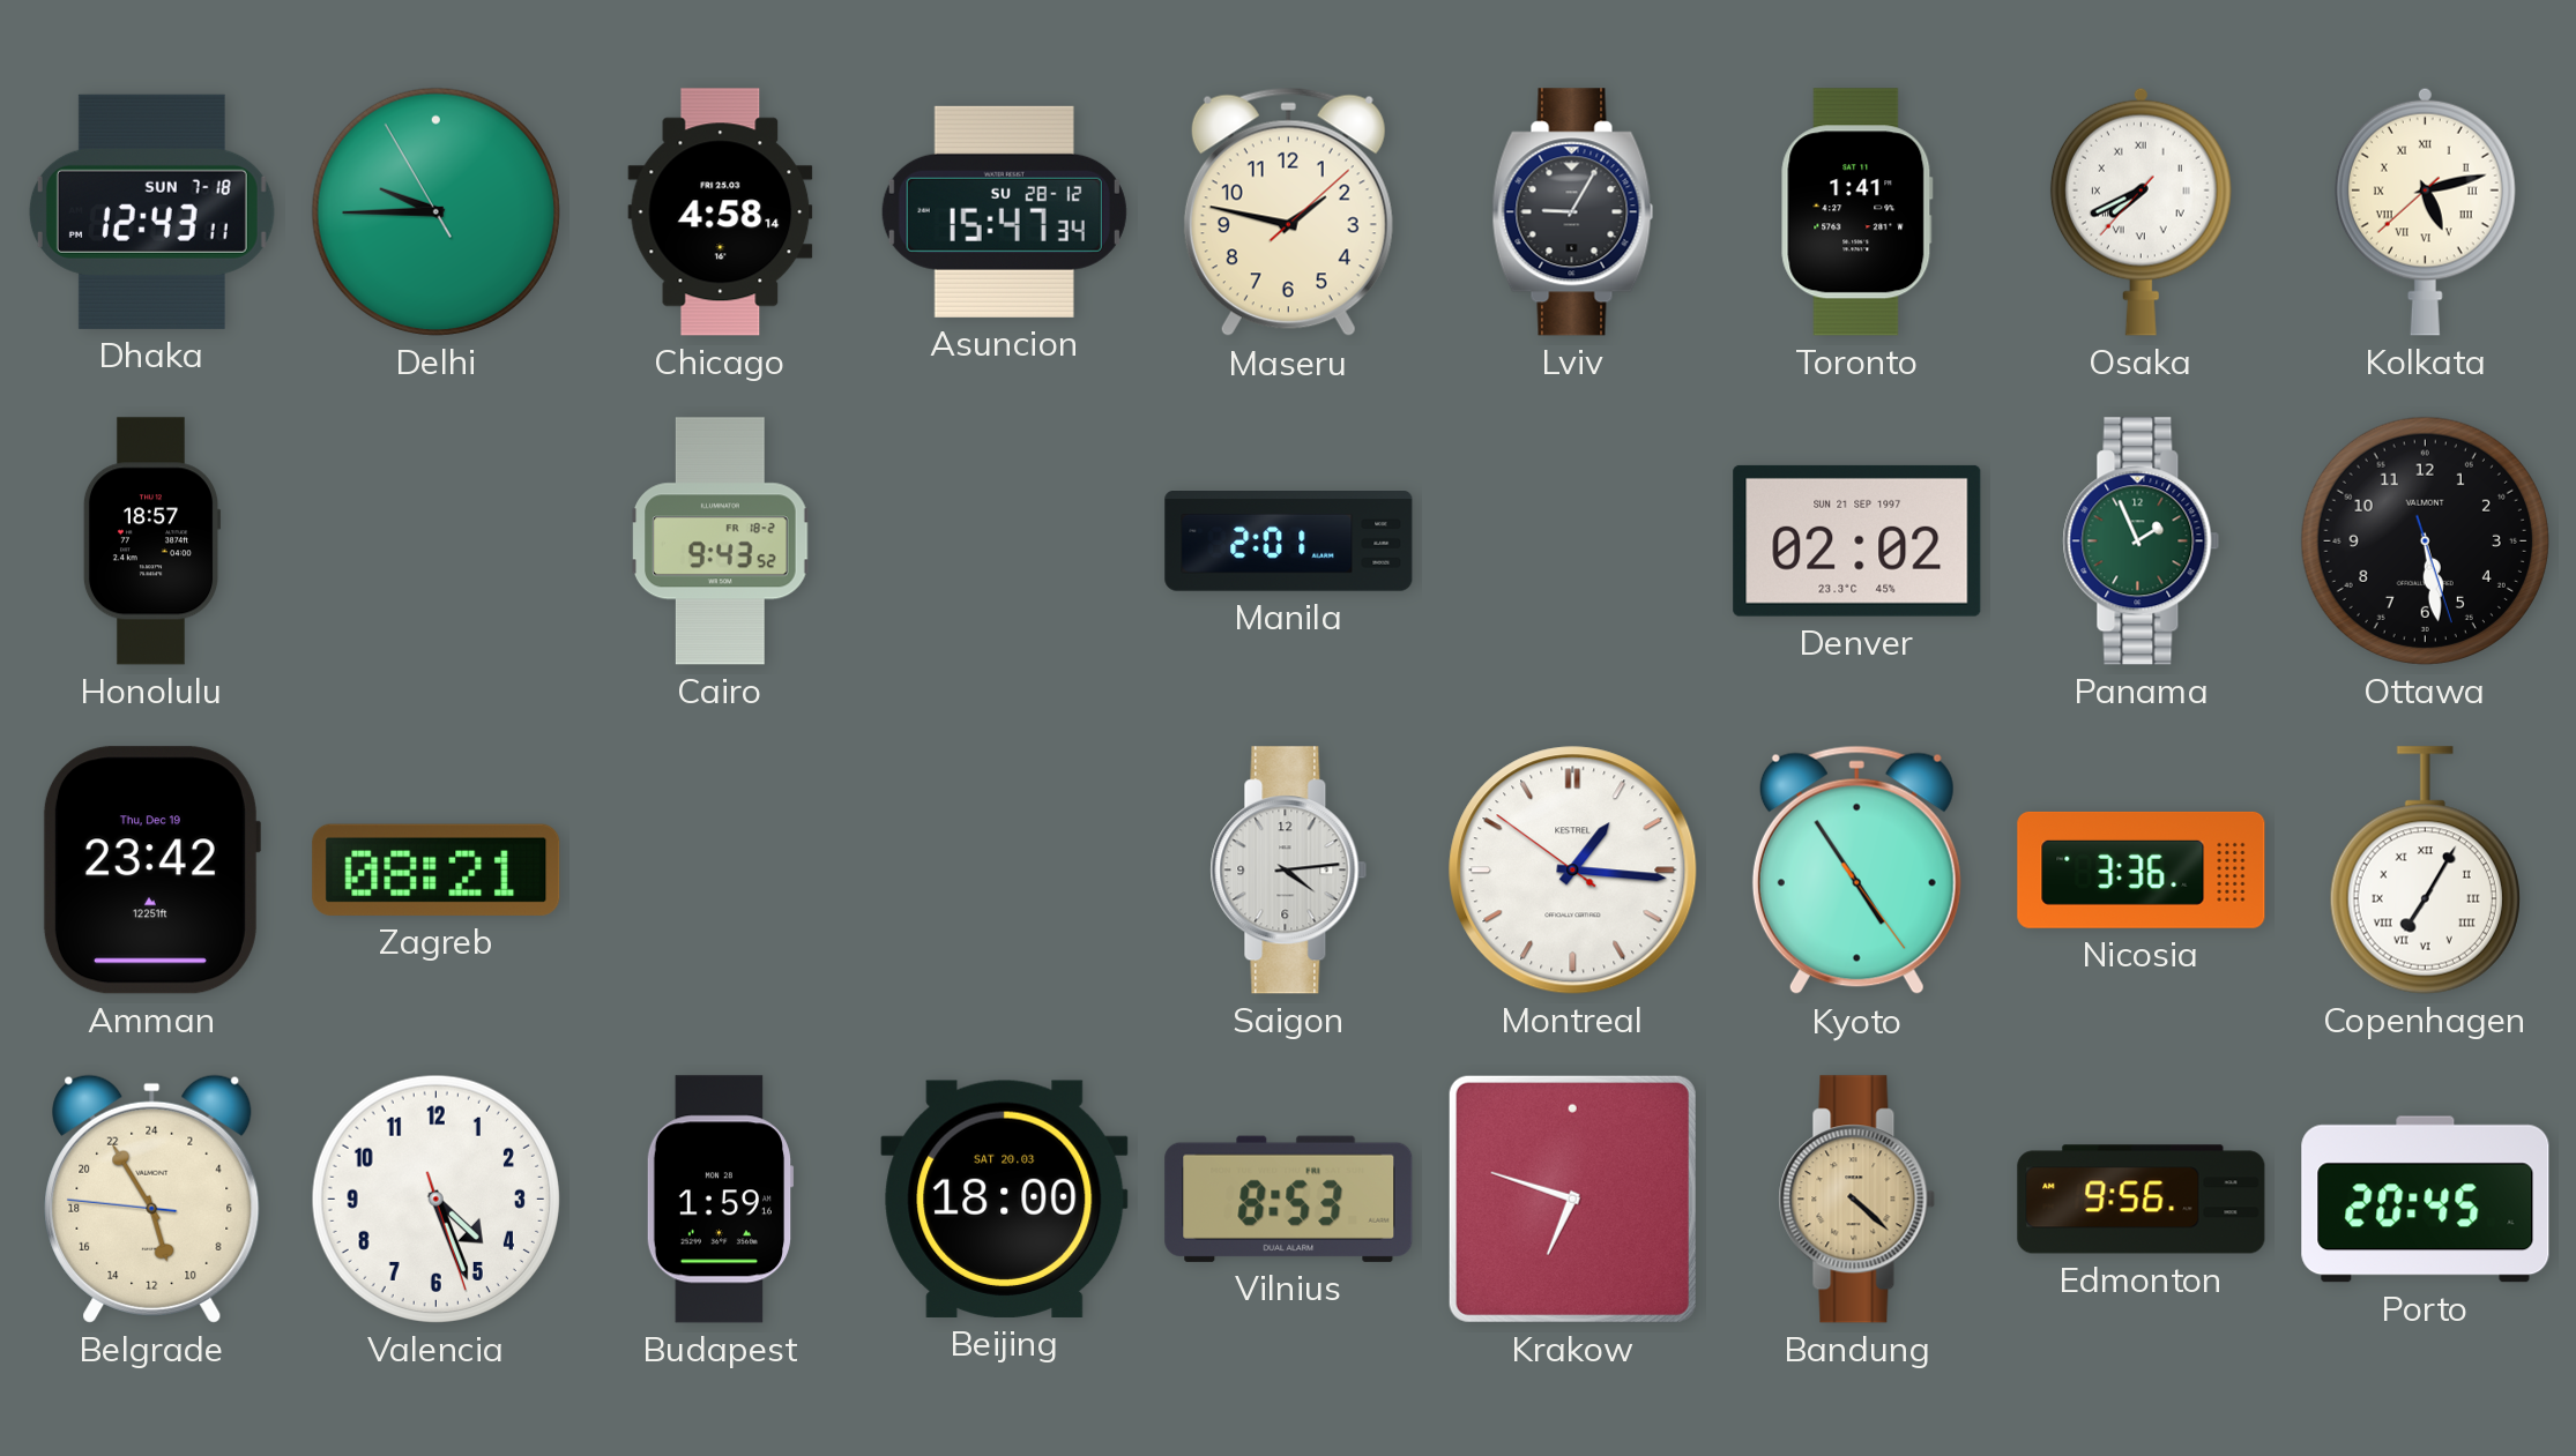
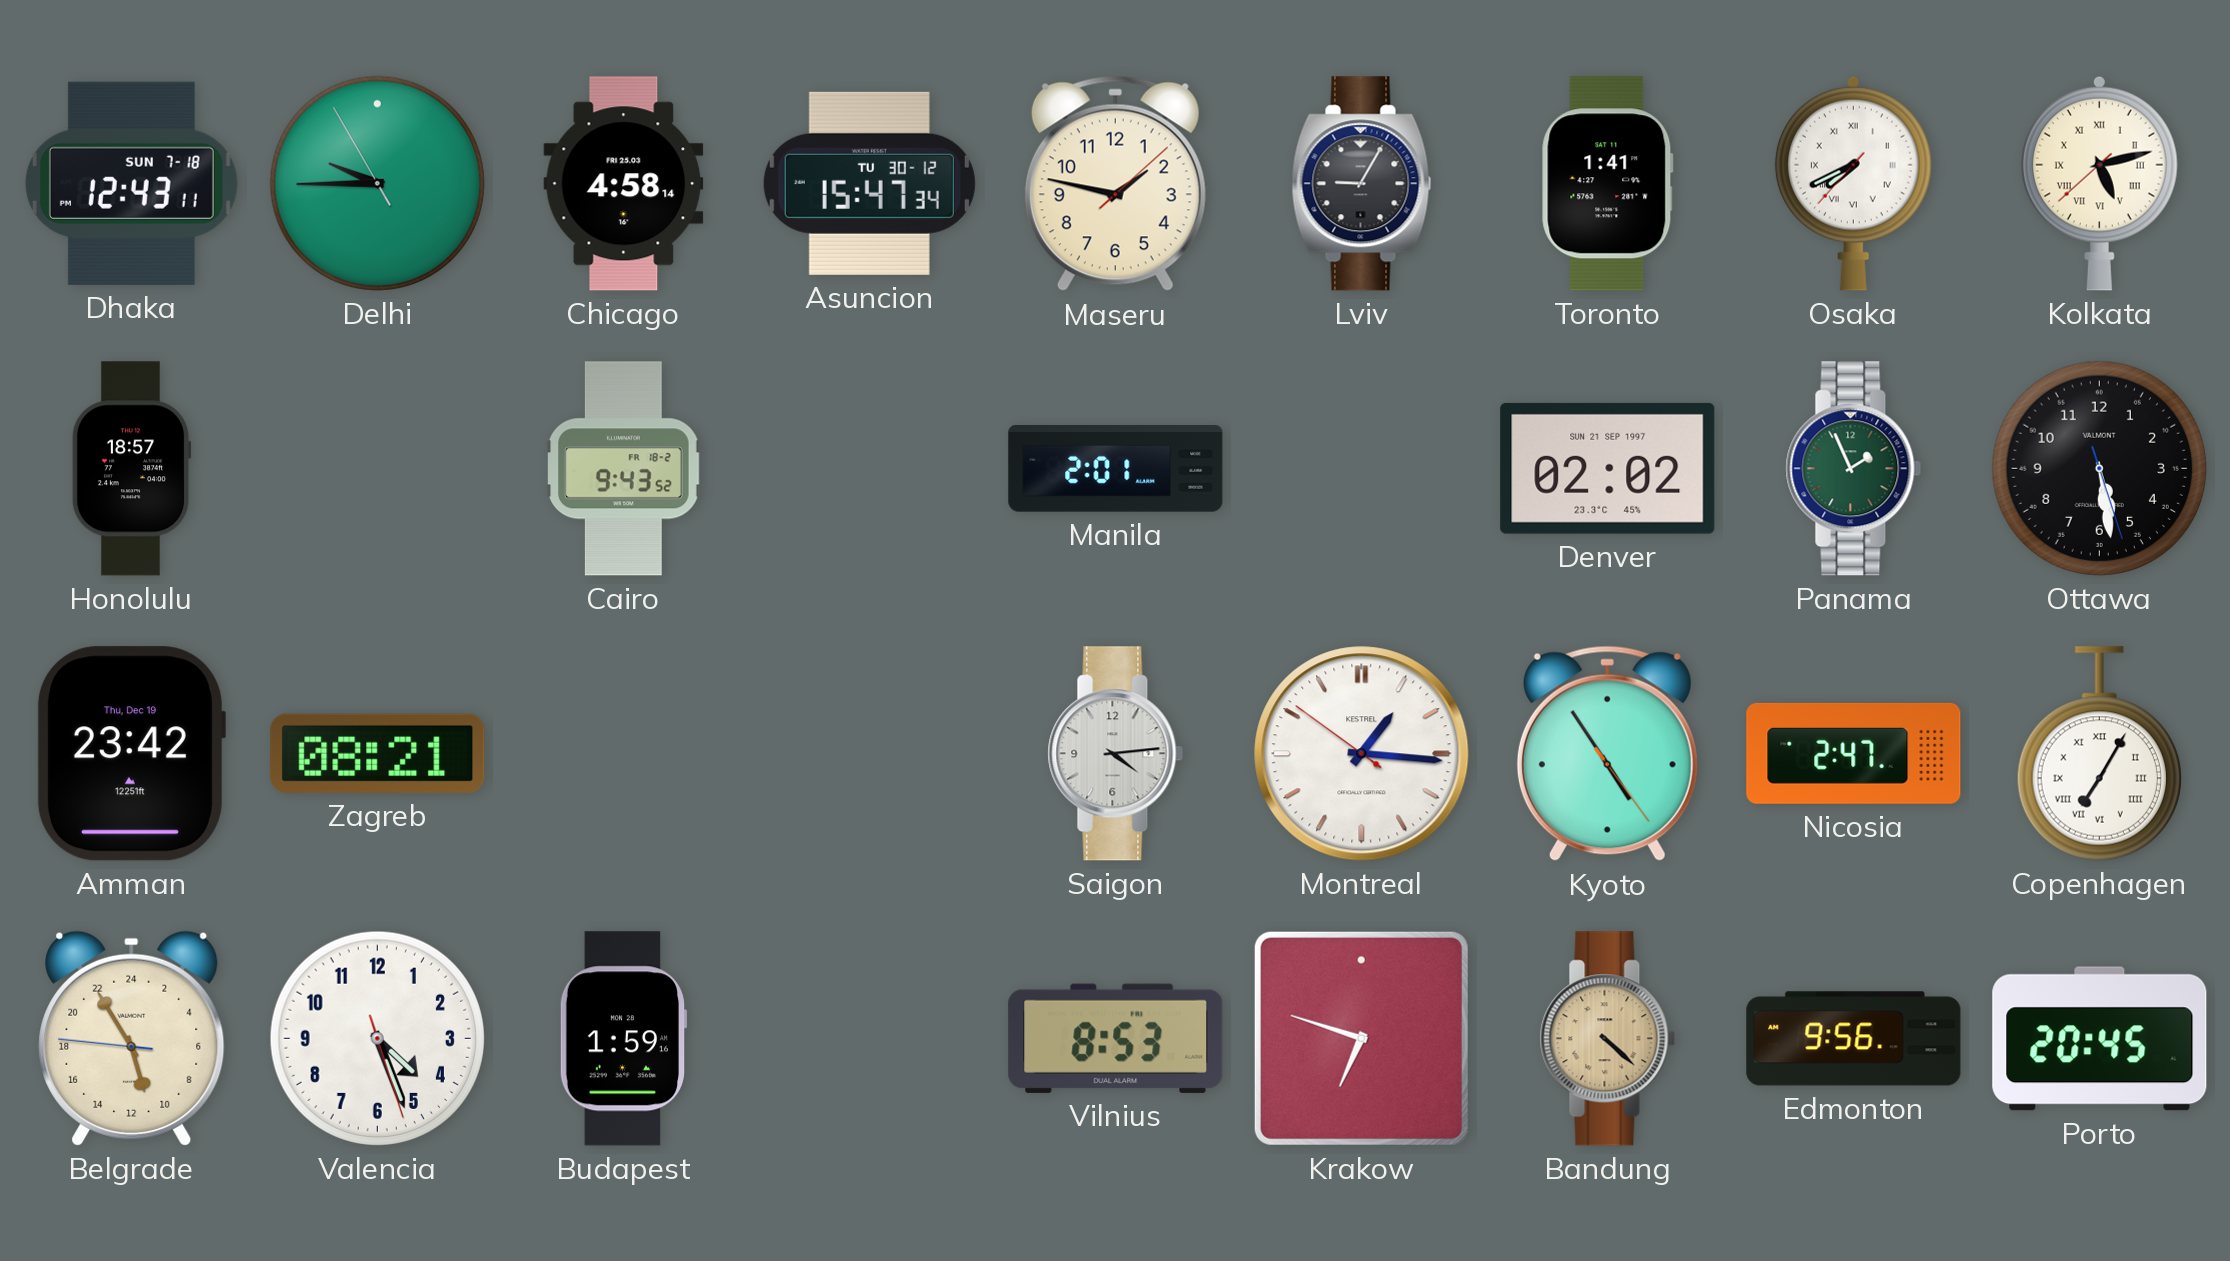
Asuncion date: SU 28-12 -> TU 30-12
Nicosia: 3:36 -> 2:47
Beijing: 18:00 -> none
